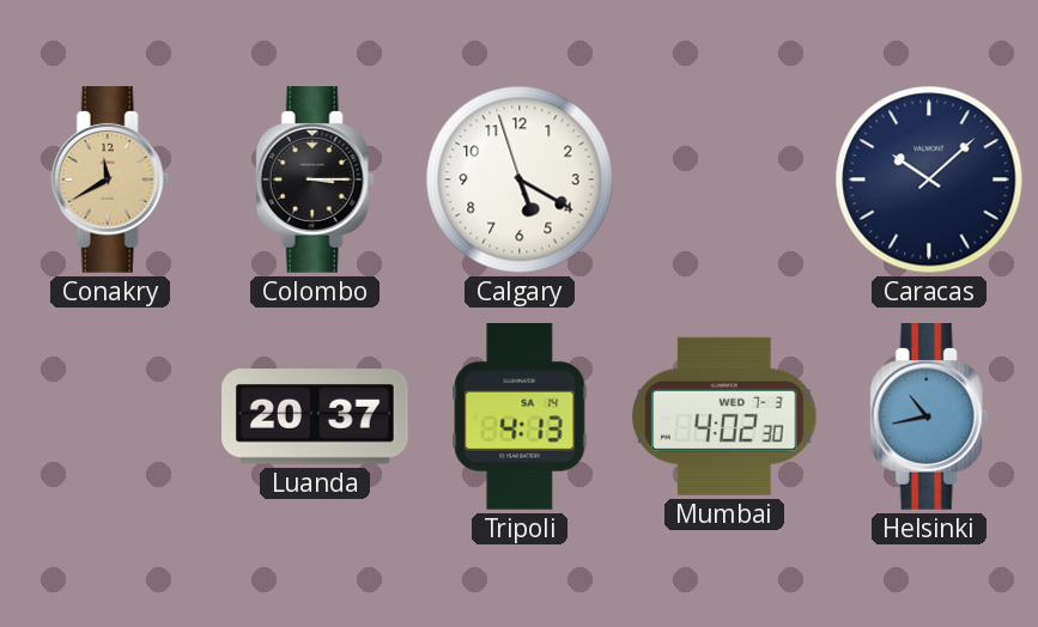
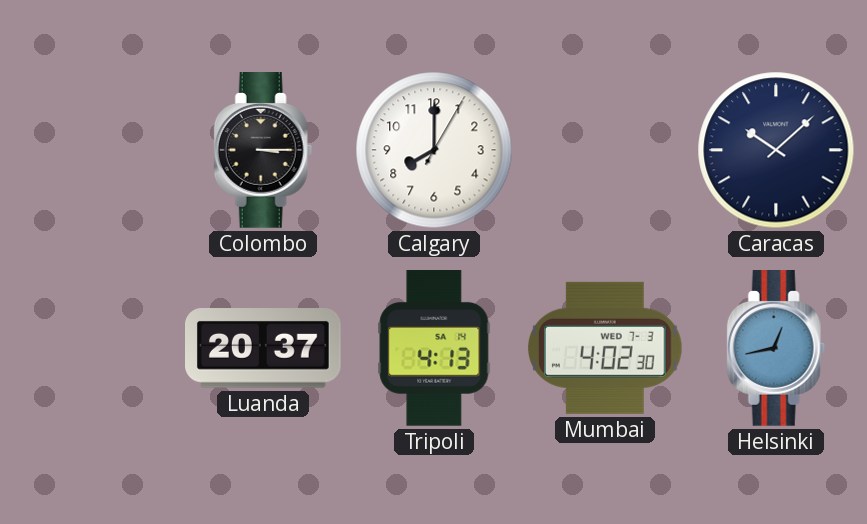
Conakry: 11:40 -> none
Calgary: 5:19 -> 8:00
Helsinki: 10:43 -> 12:43
